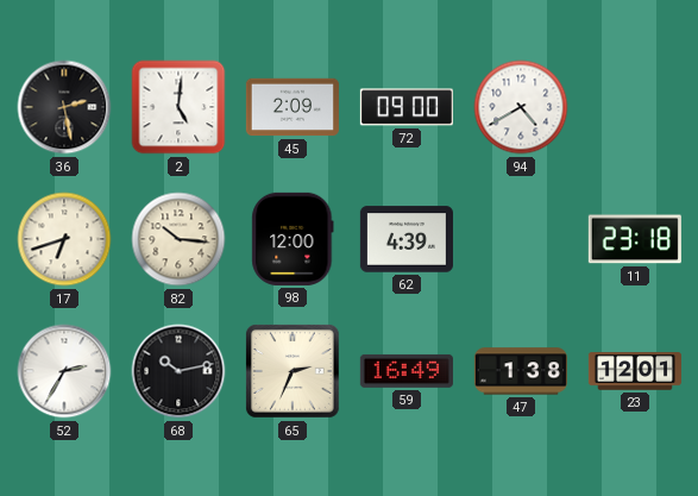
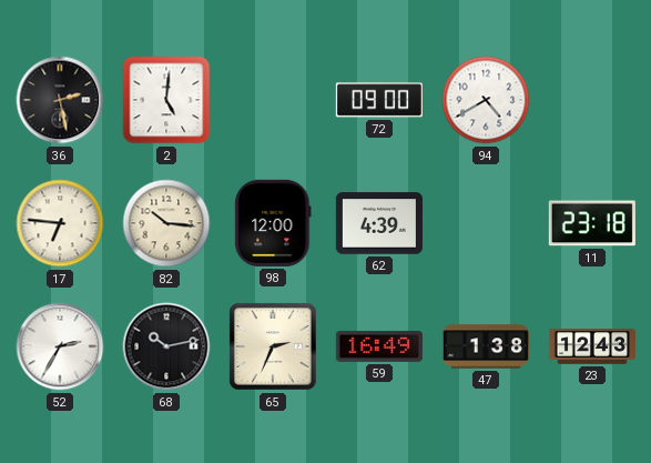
45: 2:09 -> none
17: 6:42 -> 6:46
23: 12:01 -> 12:43
